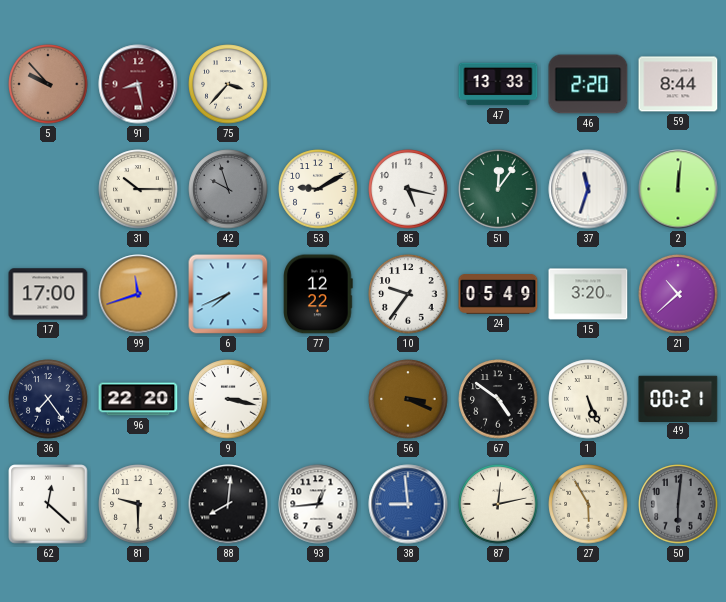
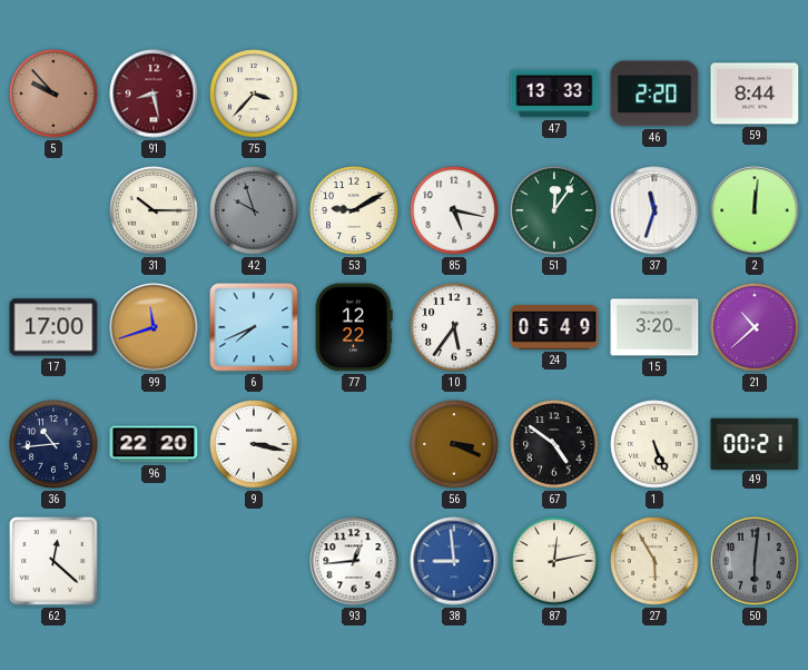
10: 9:36 -> 5:36
36: 7:24 -> 10:44
81: 9:30 -> none
88: 8:01 -> none
